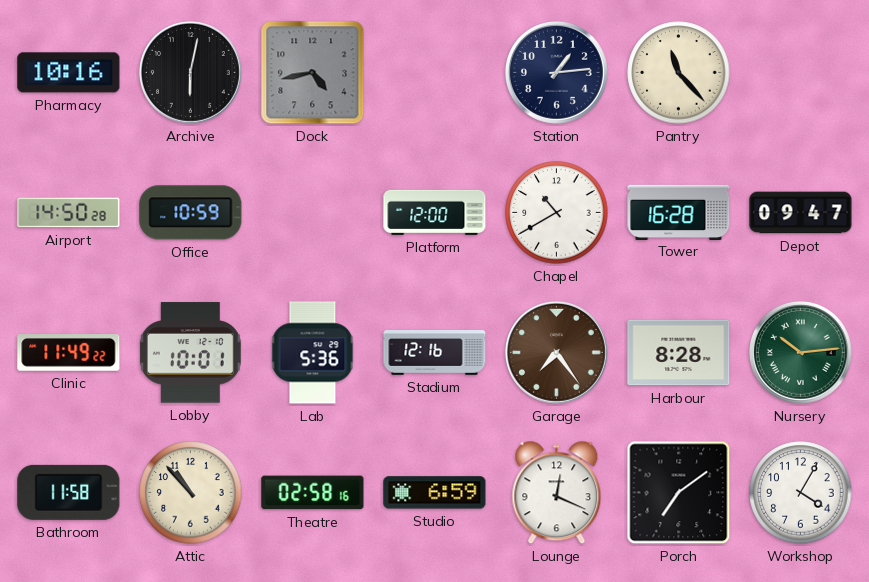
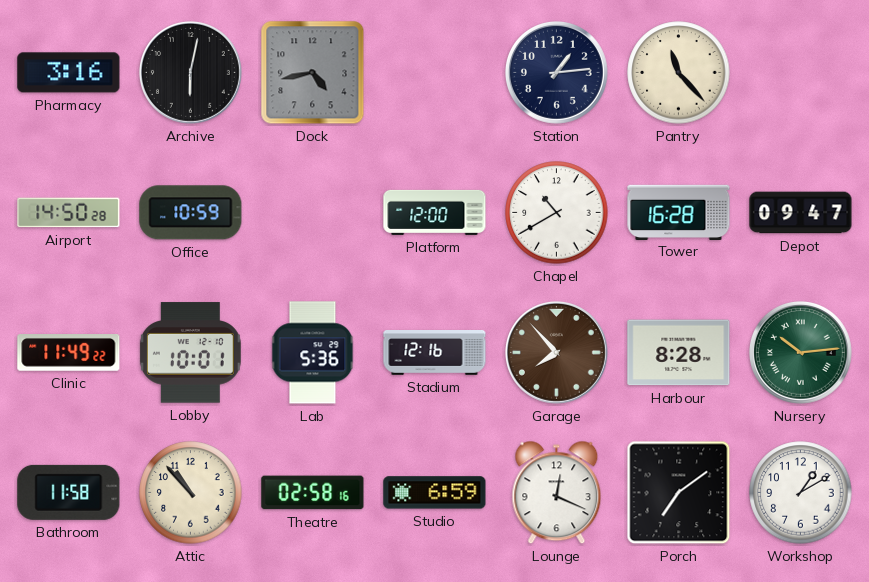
Pharmacy: 10:16 -> 3:16
Garage: 7:24 -> 7:53
Workshop: 4:05 -> 1:10
